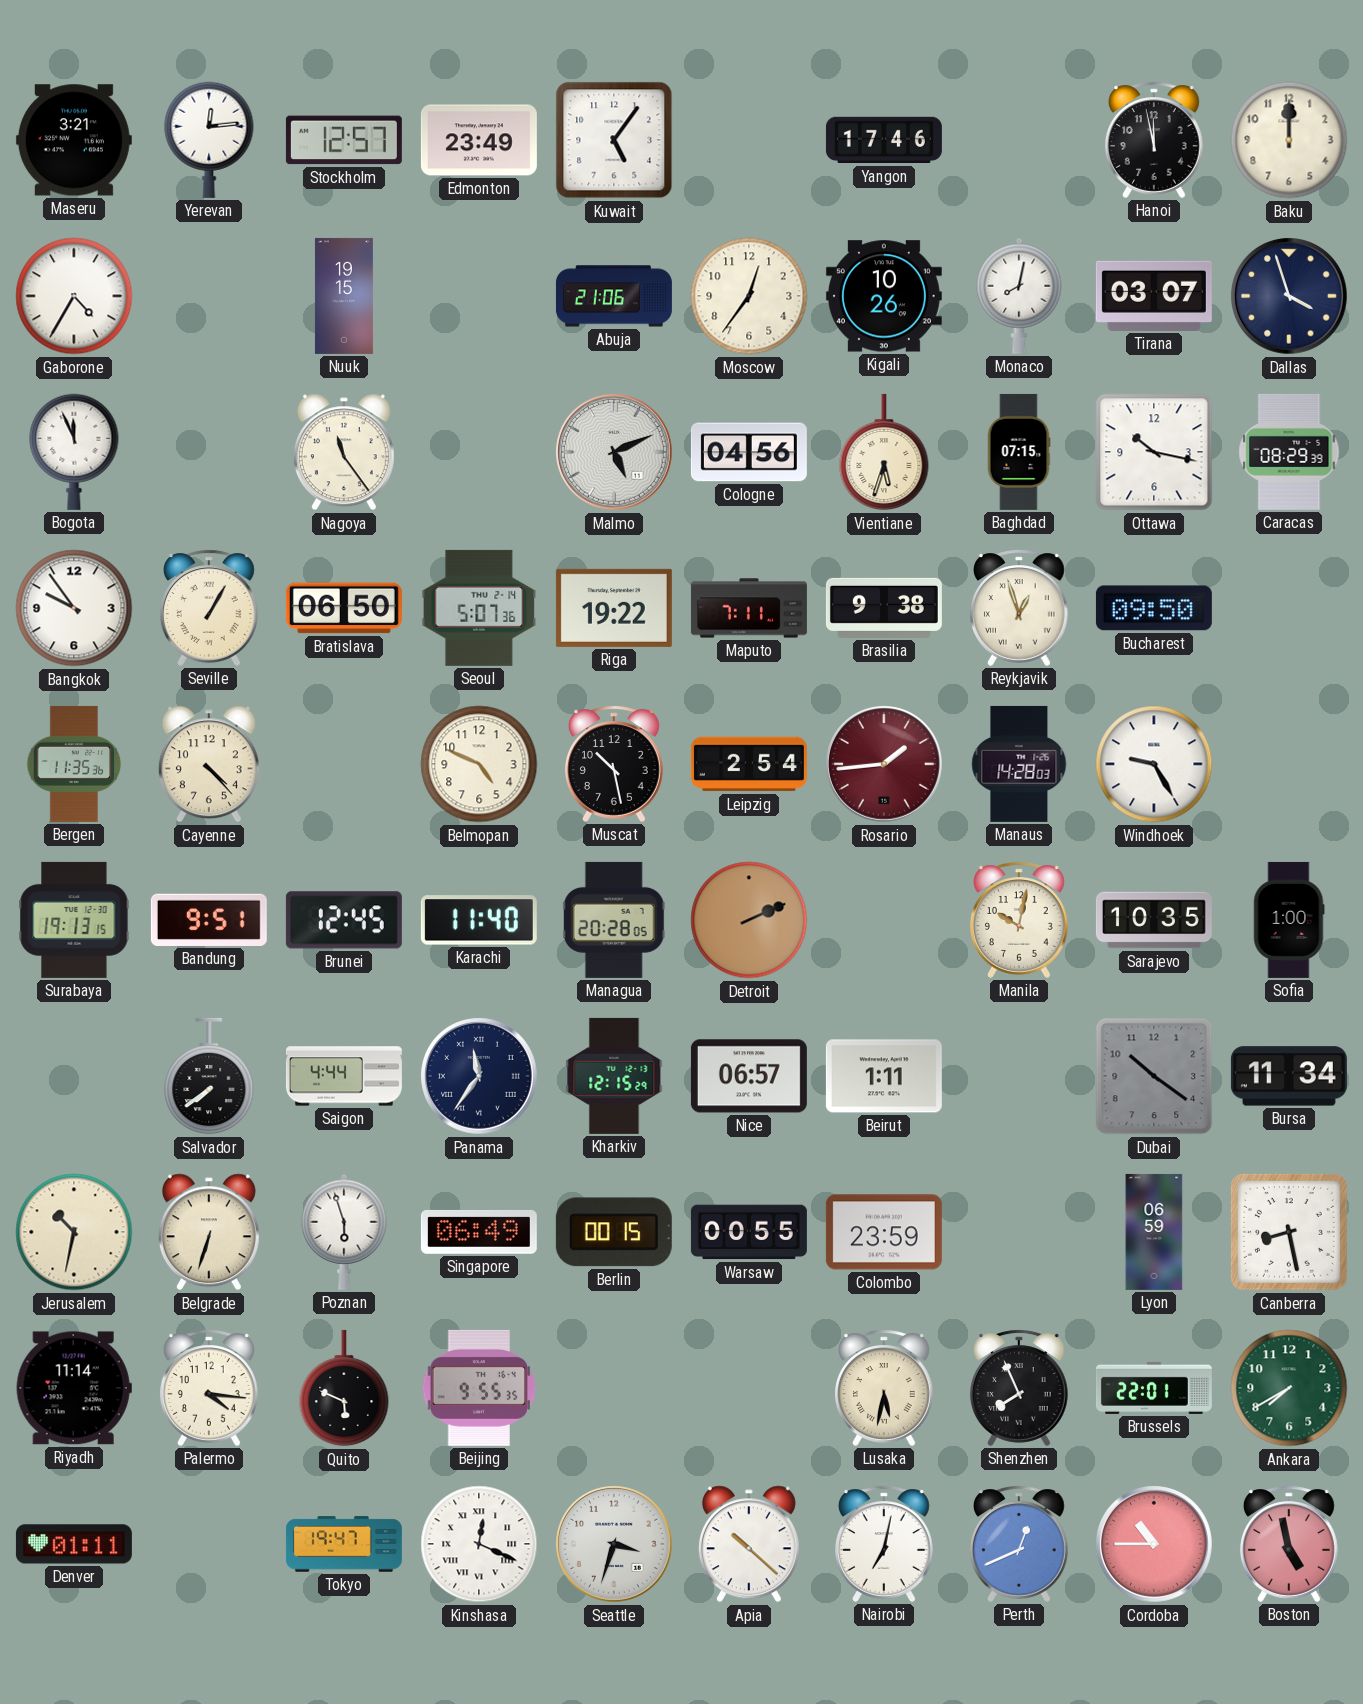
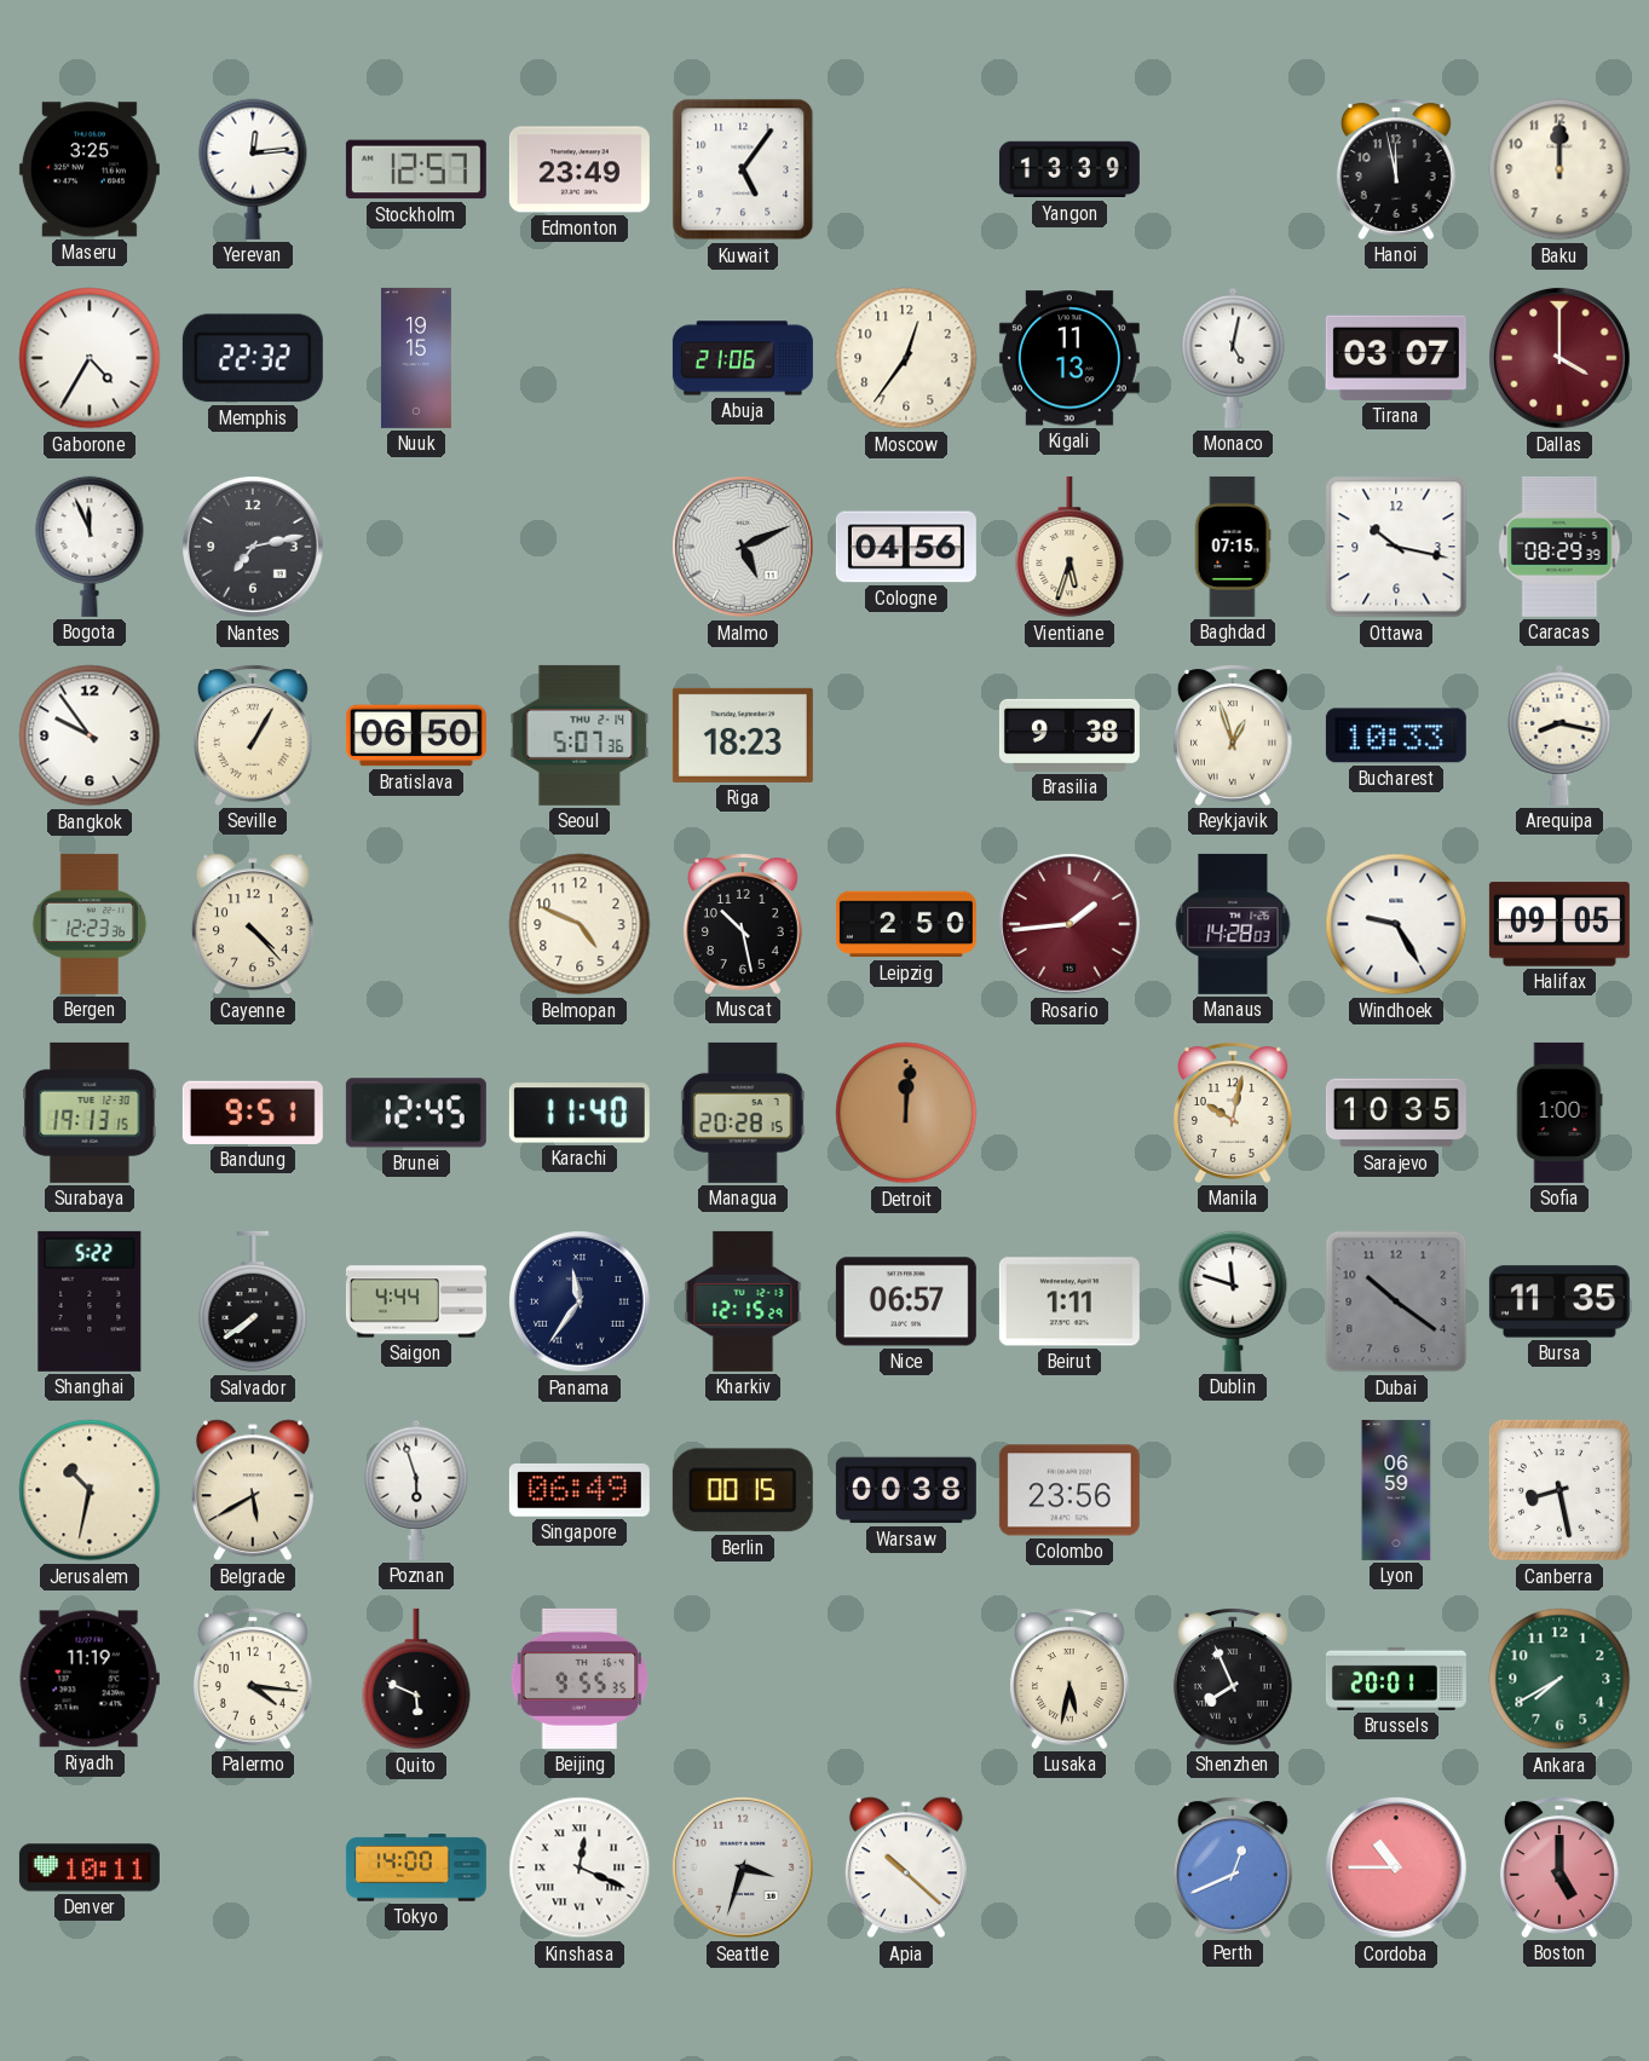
Maseru: 3:21 -> 3:25
Yangon: 17:46 -> 13:39
Memphis: none -> 22:32
Kigali: 10:26 -> 11:13
Monaco: 8:02 -> 5:02
Dallas: 3:57 -> 4:00
Dallas dial: navy -> burgundy
Nantes: none -> 7:13
Nagoya: 11:24 -> none
Riga: 19:22 -> 18:23
Maputo: 7:11 -> none
Bucharest: 09:50 -> 10:33
Arequipa: none -> 8:17
Bergen: 11:35 -> 12:23
Leipzig: 2:54 -> 2:50
Halifax: none -> 09:05
Managua: 20:28:05 -> 20:28:15
Detroit: 2:11 -> 12:01
Shanghai: none -> 5:22
Dublin: none -> 11:48
Bursa: 11:34 -> 11:35
Belgrade: 6:33 -> 5:40
Warsaw: 00:55 -> 00:38
Colombo: 23:59 -> 23:56
Riyadh: 11:14 -> 11:19
Brussels: 22:01 -> 20:01
Denver: 01:11 -> 10:11
Tokyo: 19:47 -> 14:00
Nairobi: 7:02 -> none
Boston: 4:58 -> 5:00
